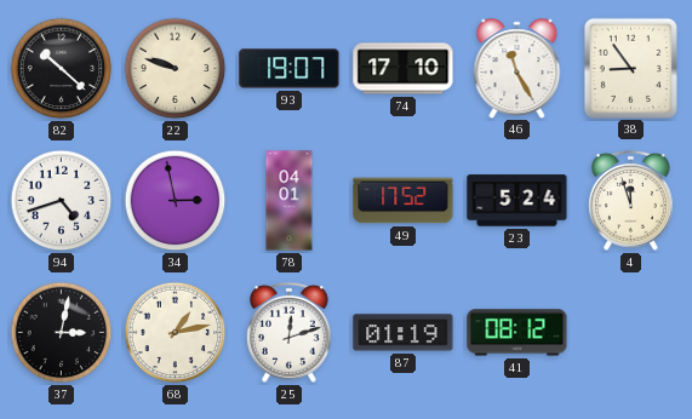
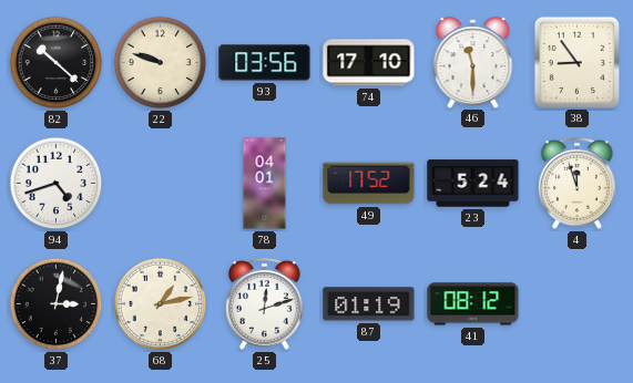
93: 19:07 -> 03:56
46: 11:25 -> 11:30
34: 2:58 -> none
